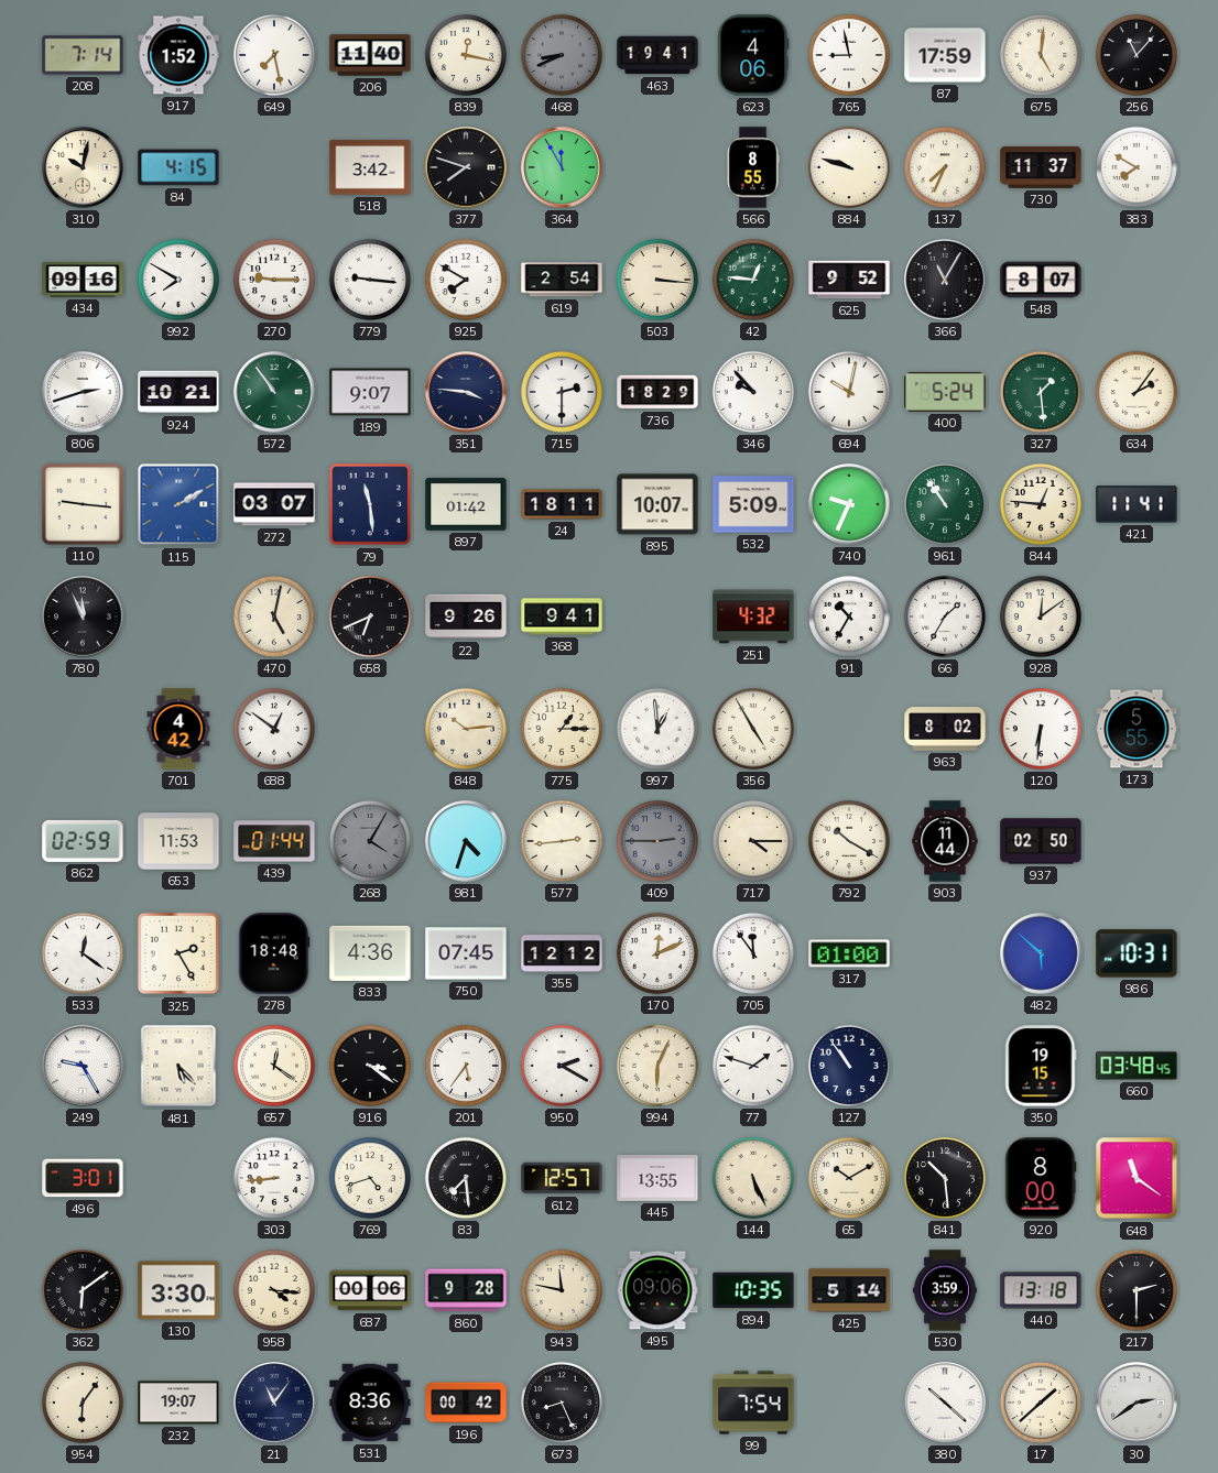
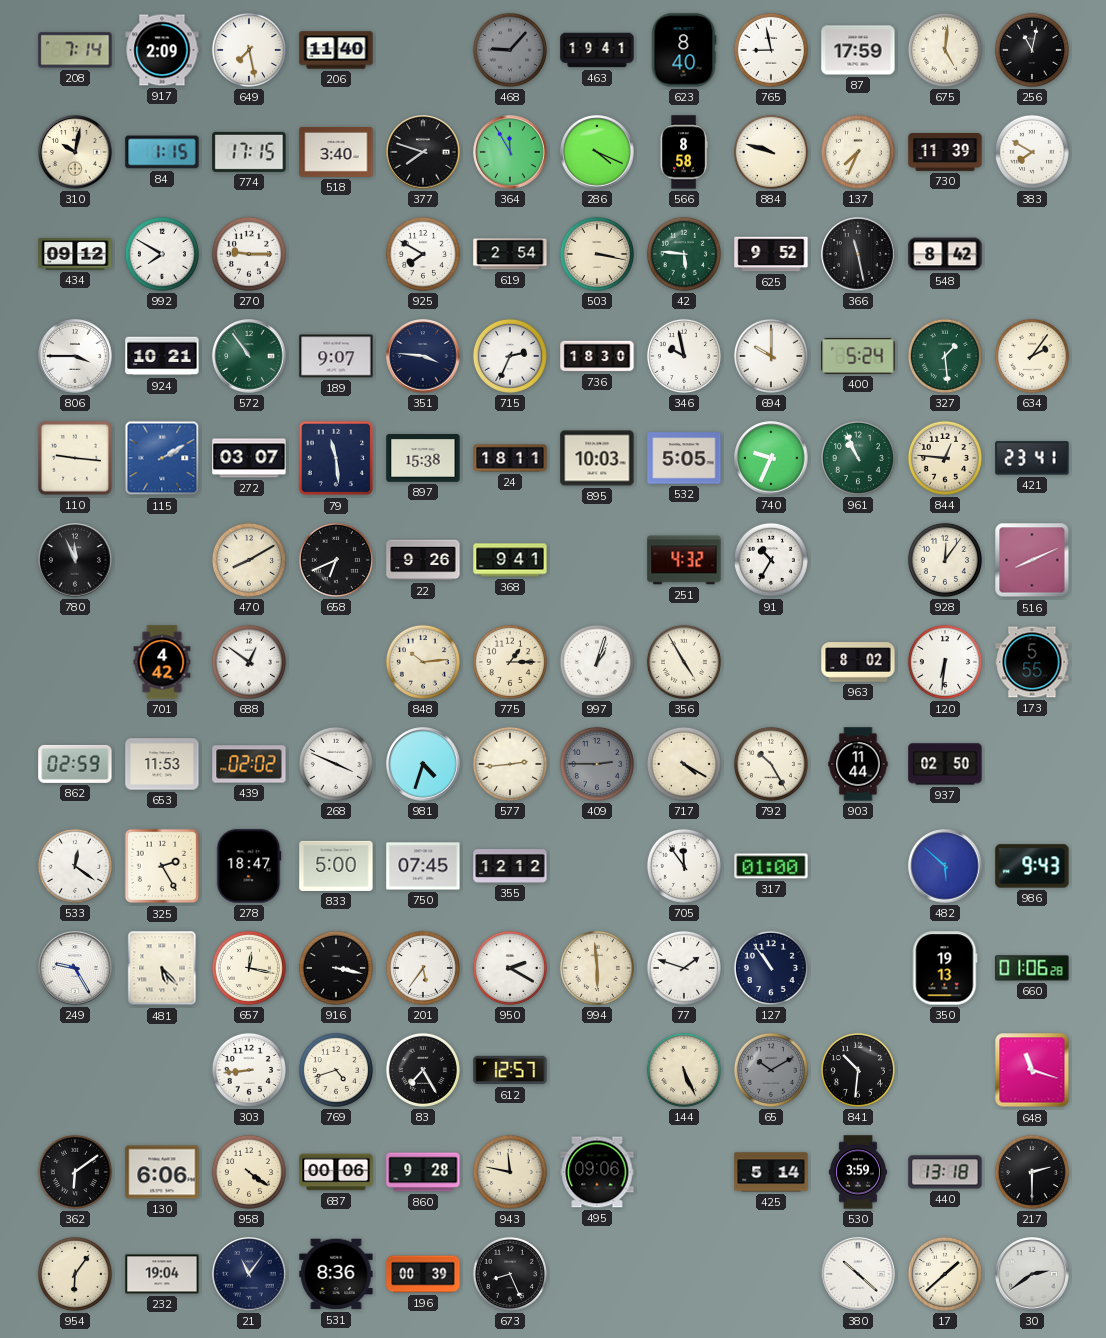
917: 1:52 -> 2:09
839: 12:17 -> none
468: 8:41 -> 9:07
623: 4:06 -> 8:40
256: 11:07 -> 11:02
84: 4:15 -> 1:15
774: none -> 17:15
518: 3:42 -> 3:40
286: none -> 4:19
566: 8:55 -> 8:58
730: 11:37 -> 11:39
434: 09:16 -> 09:12
779: 9:16 -> none
503: 3:16 -> 3:17
42: 12:46 -> 5:46
366: 11:05 -> 11:28
548: 8:07 -> 8:42
806: 2:42 -> 3:45
715: 2:30 -> 2:34
736: 18:29 -> 18:30
346: 9:53 -> 9:58
694: 10:02 -> 10:00
897: 01:42 -> 15:38
895: 10:07 -> 10:03
532: 5:09 -> 5:05
961: 10:54 -> 10:56
421: 11:41 -> 23:41
470: 5:02 -> 8:10
66: 1:35 -> none
928: 12:09 -> 12:06
516: none -> 8:11
997: 12:59 -> 1:03
439: 01:44 -> 02:02
268: 4:05 -> 3:49
268 dial: grey -> white
717: 4:15 -> 4:20
792: 10:20 -> 10:25
278: 18:48 -> 18:47
833: 4:36 -> 5:00
170: 12:11 -> none
986: 10:31 -> 9:43
657: 12:21 -> 12:17
916: 3:21 -> 3:17
994: 6:04 -> 5:59
350: 19:15 -> 19:13
660: 03:48 -> 01:06
496: 3:01 -> none
83: 7:29 -> 7:25
445: 13:55 -> none
65 dial: cream -> grey
841: 10:29 -> 10:31
920: 8:00 -> none
648: 11:21 -> 11:18
130: 3:30 -> 6:06
958: 4:16 -> 4:21
894: 10:35 -> none
232: 19:07 -> 19:04
196: 00:42 -> 00:39
99: 7:54 -> none
